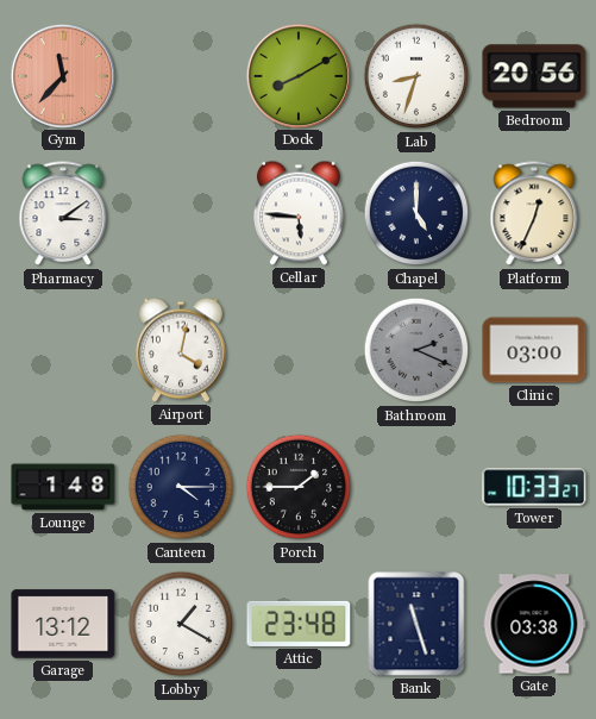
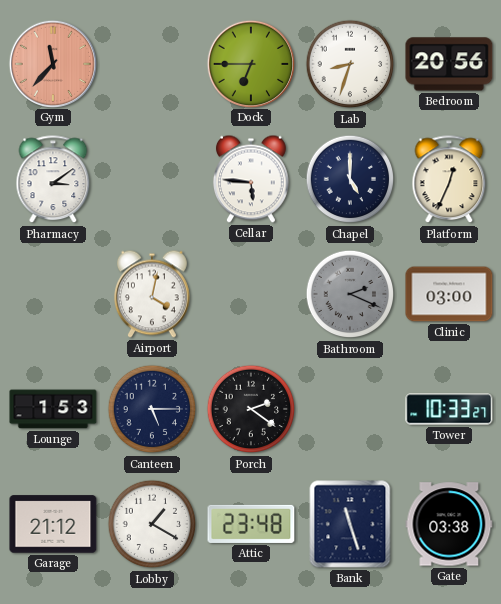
Dock: 8:10 -> 6:45
Lounge: 1:48 -> 1:53
Canteen: 4:15 -> 5:15
Porch: 1:45 -> 2:21
Garage: 13:12 -> 21:12
